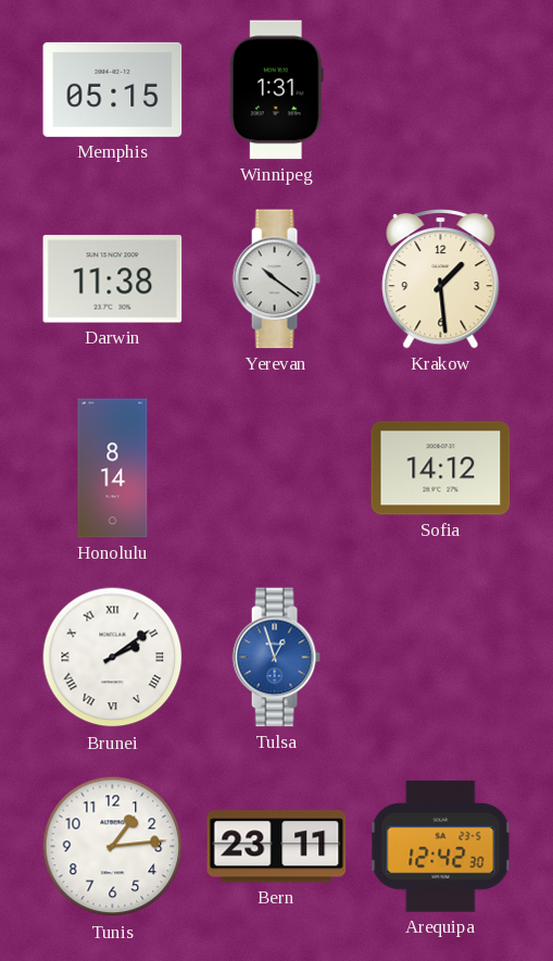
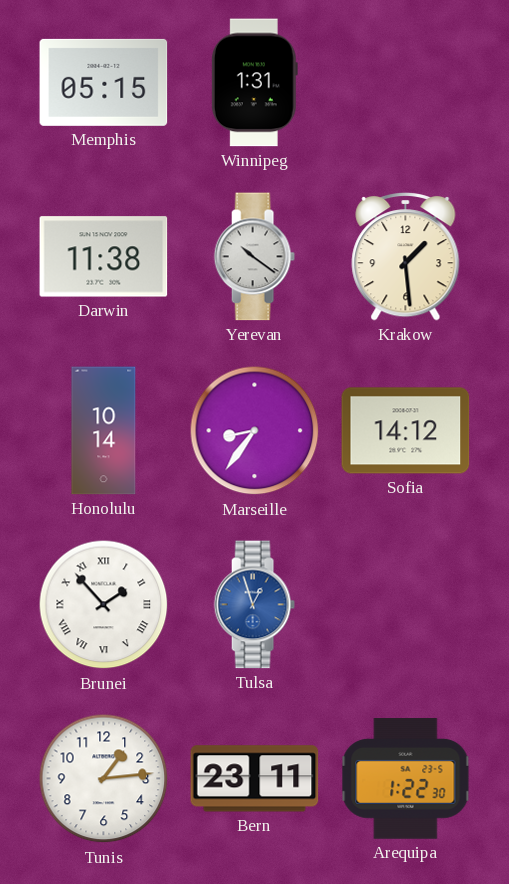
Honolulu: 8:14 -> 10:14
Marseille: none -> 8:36
Brunei: 2:09 -> 1:53
Arequipa: 12:42 -> 1:22
